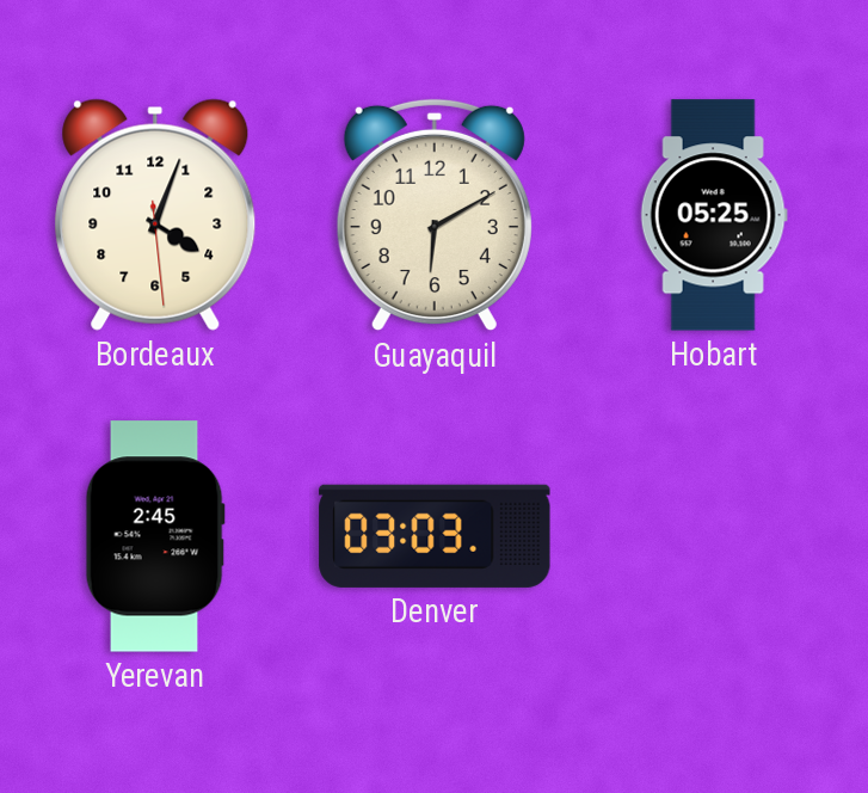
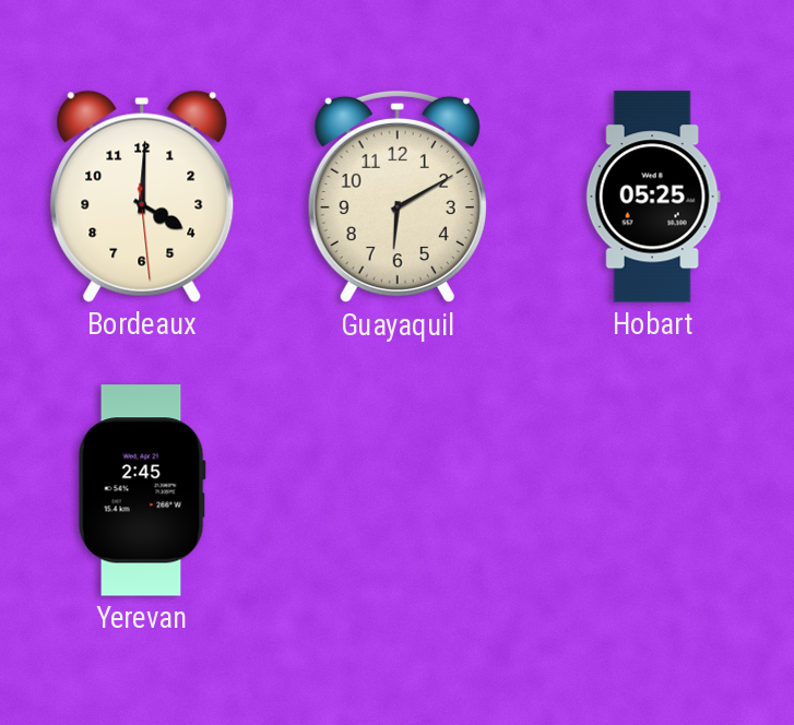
Bordeaux: 4:03 -> 4:00
Denver: 03:03 -> none
